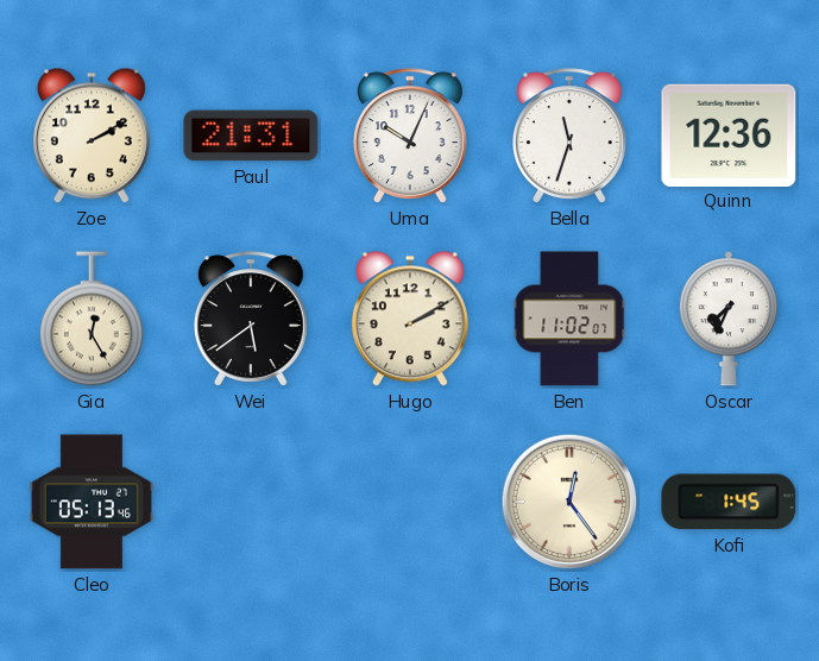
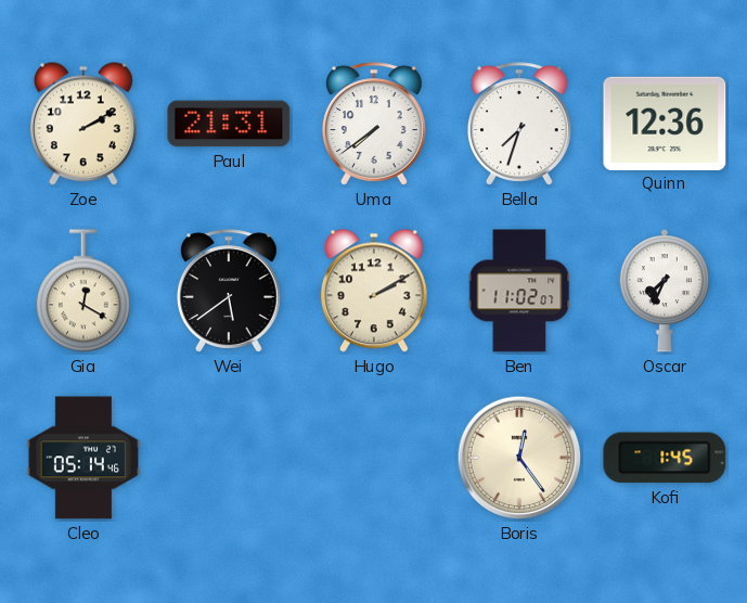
Uma: 10:04 -> 7:39
Bella: 11:33 -> 7:33
Gia: 12:25 -> 12:20
Cleo: 05:13 -> 05:14
